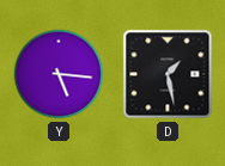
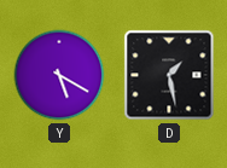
Y: 5:16 -> 5:20
